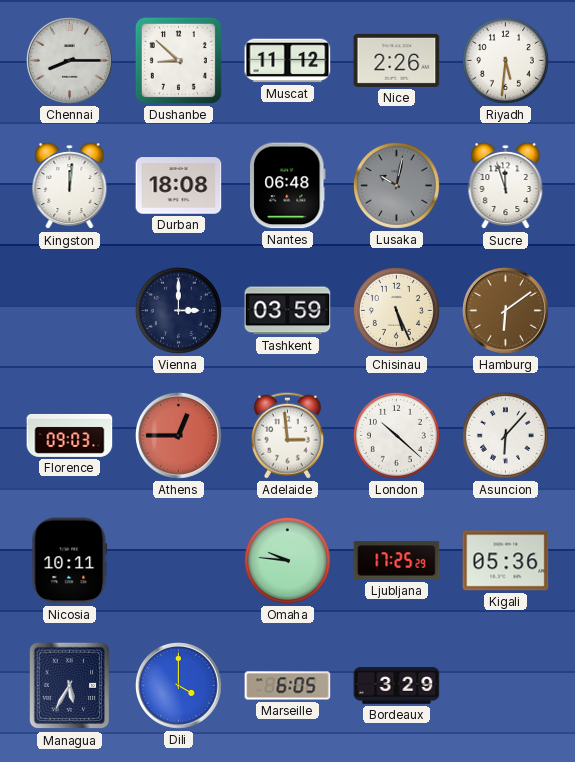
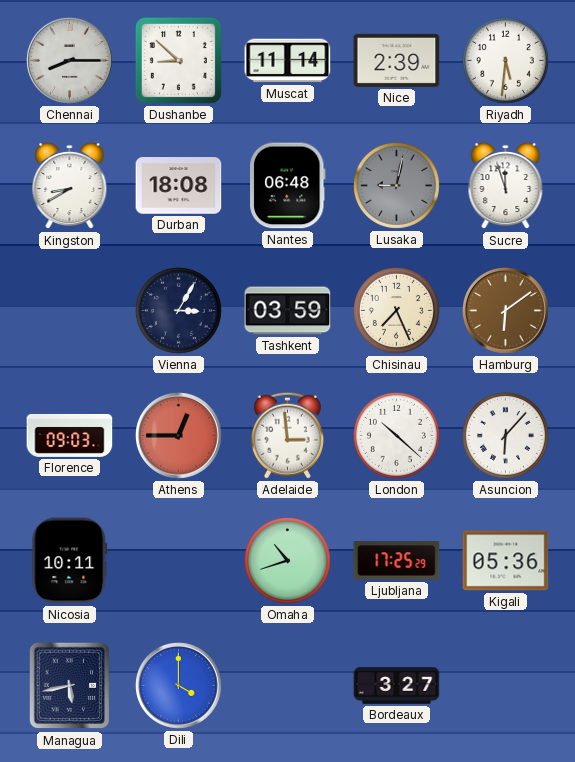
Muscat: 11:12 -> 11:14
Nice: 2:26 -> 2:39
Kingston: 12:01 -> 8:40
Lusaka: 10:02 -> 9:02
Vienna: 3:00 -> 3:05
Chisinau: 5:26 -> 7:26
Omaha: 9:46 -> 10:42
Managua: 5:35 -> 5:43
Marseille: 6:05 -> none
Bordeaux: 3:29 -> 3:27
